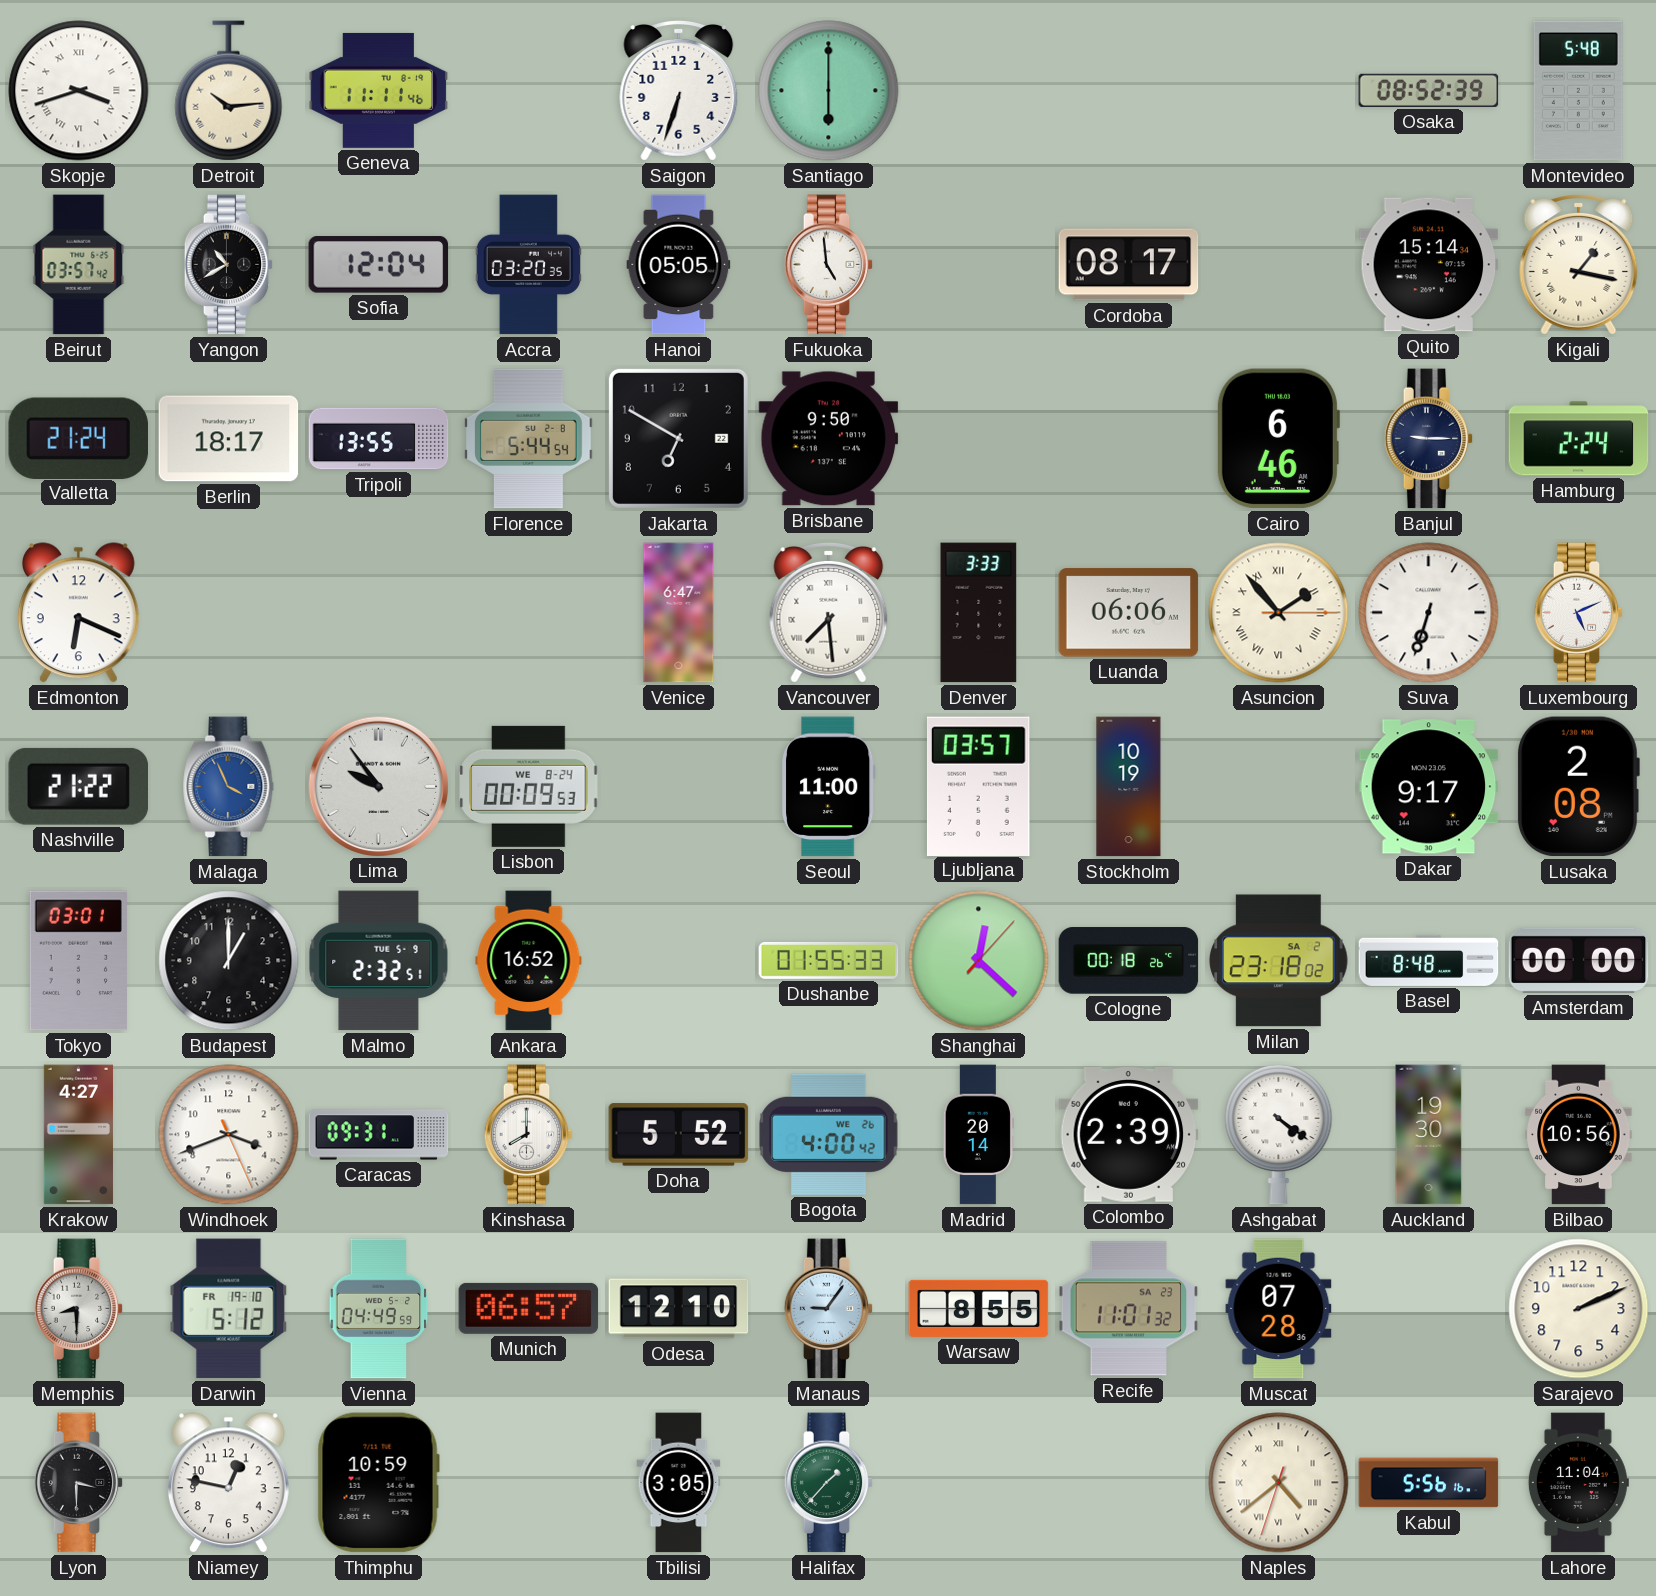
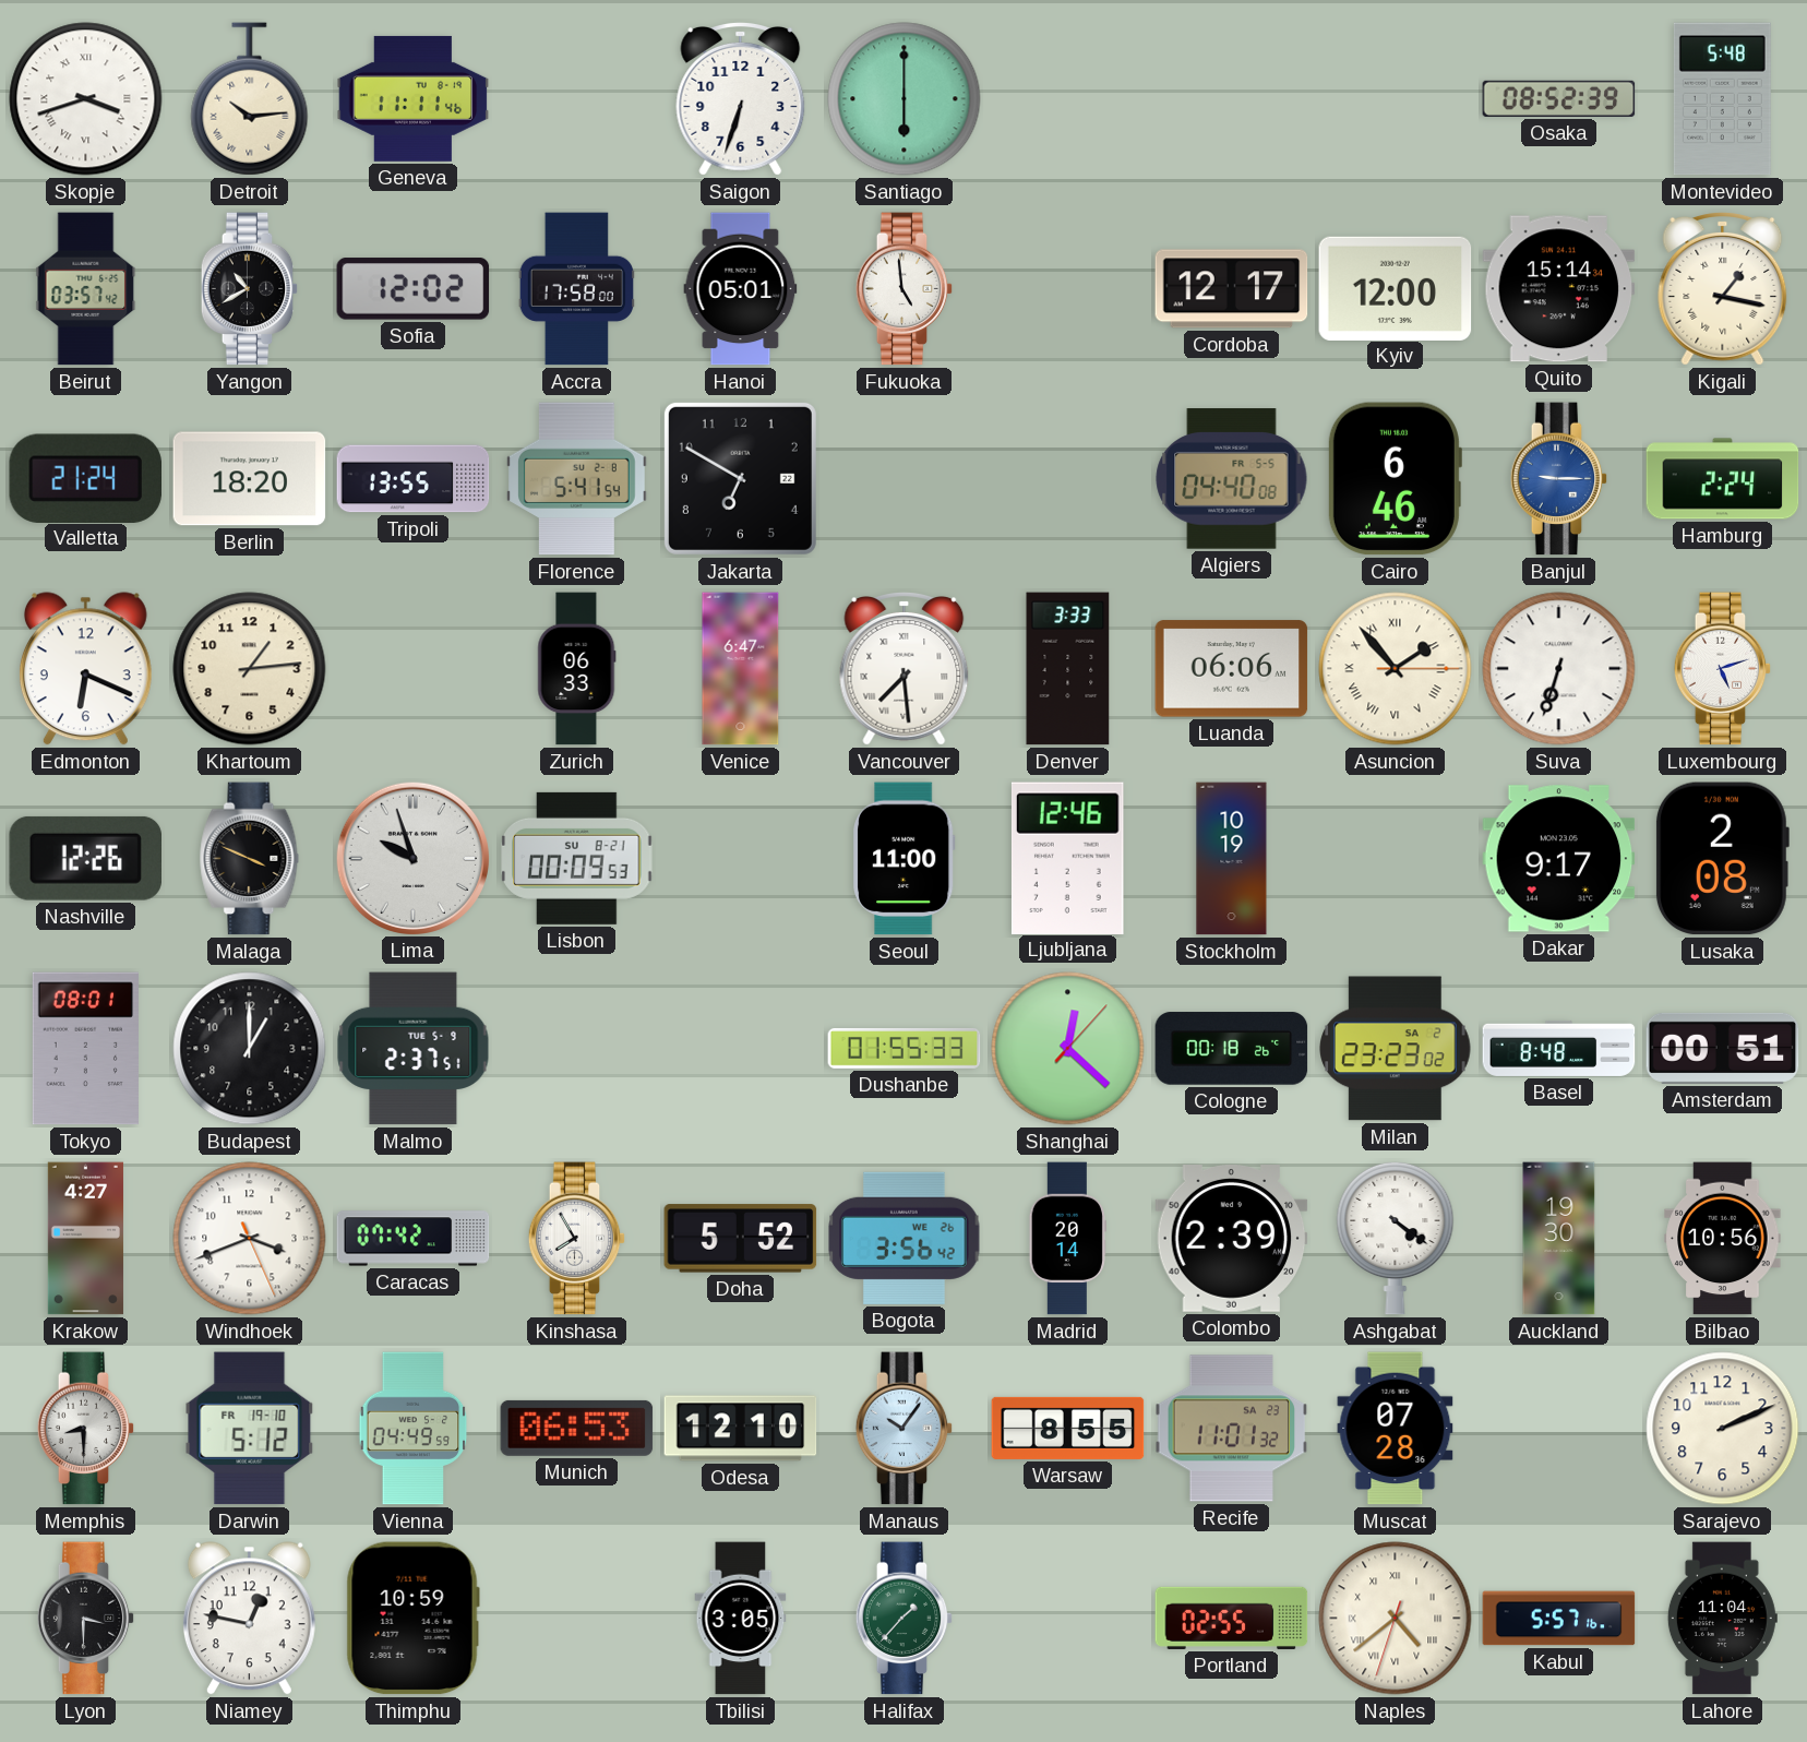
Sofia: 12:04 -> 12:02
Accra: 03:20 -> 17:58
Hanoi: 05:05 -> 05:01
Cordoba: 08:17 -> 12:17
Kyiv: none -> 12:00
Berlin: 18:17 -> 18:20
Florence: 5:44 -> 5:41
Brisbane: 9:50 -> none
Algiers: none -> 04:40
Banjul dial: navy -> blue
Khartoum: none -> 1:14
Zurich: none -> 06:33
Luxembourg: 5:11 -> 5:12
Nashville: 21:22 -> 12:26
Malaga: 3:56 -> 3:49
Malaga dial: blue -> black
Lima: 9:54 -> 9:57
Lisbon date: WE 8-24 -> SU 8-21
Ljubljana: 03:57 -> 12:46
Tokyo: 03:01 -> 08:01
Malmo: 2:32 -> 2:37
Ankara: 16:52 -> none
Milan: 23:18 -> 23:23
Amsterdam: 00:00 -> 00:51
Caracas: 09:31 -> 07:42
Kinshasa: 8:00 -> 7:55
Bogota: 4:00 -> 3:56
Munich: 06:57 -> 06:53
Manaus: 9:06 -> 10:06
Portland: none -> 02:55
Kabul: 5:56 -> 5:57
